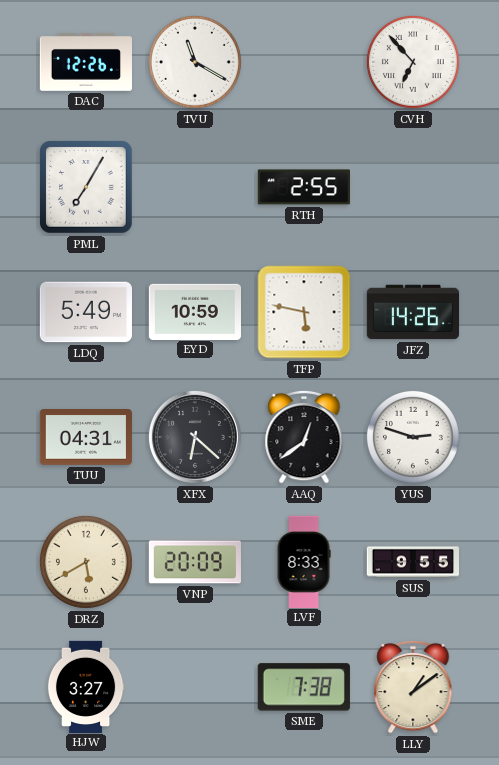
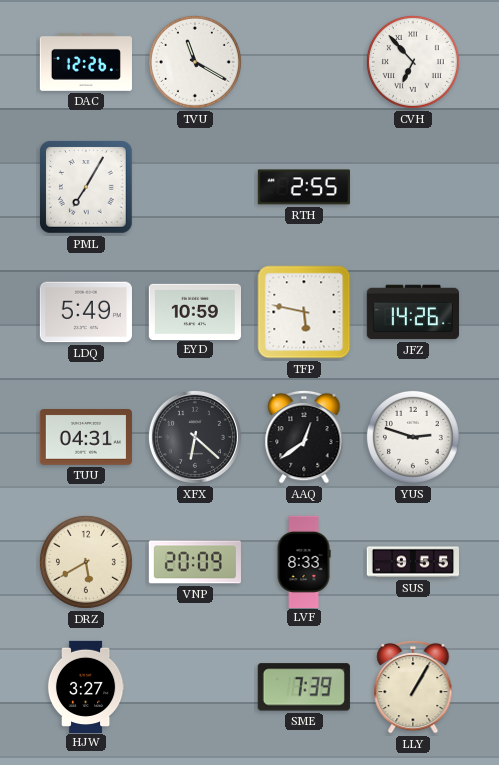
SME: 7:38 -> 7:39
LLY: 1:09 -> 1:05
